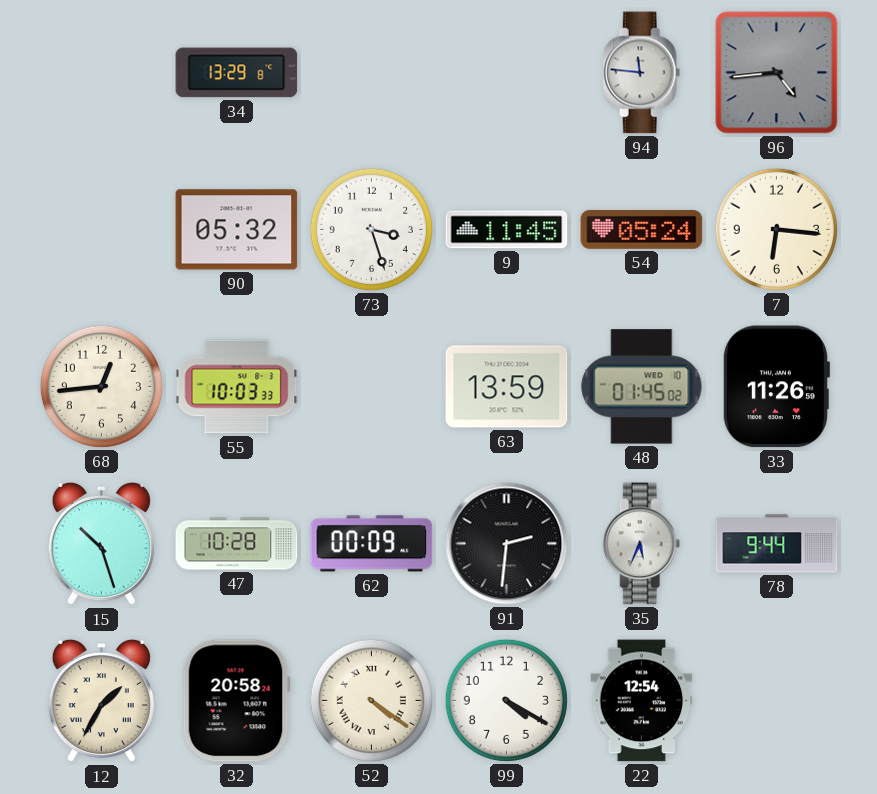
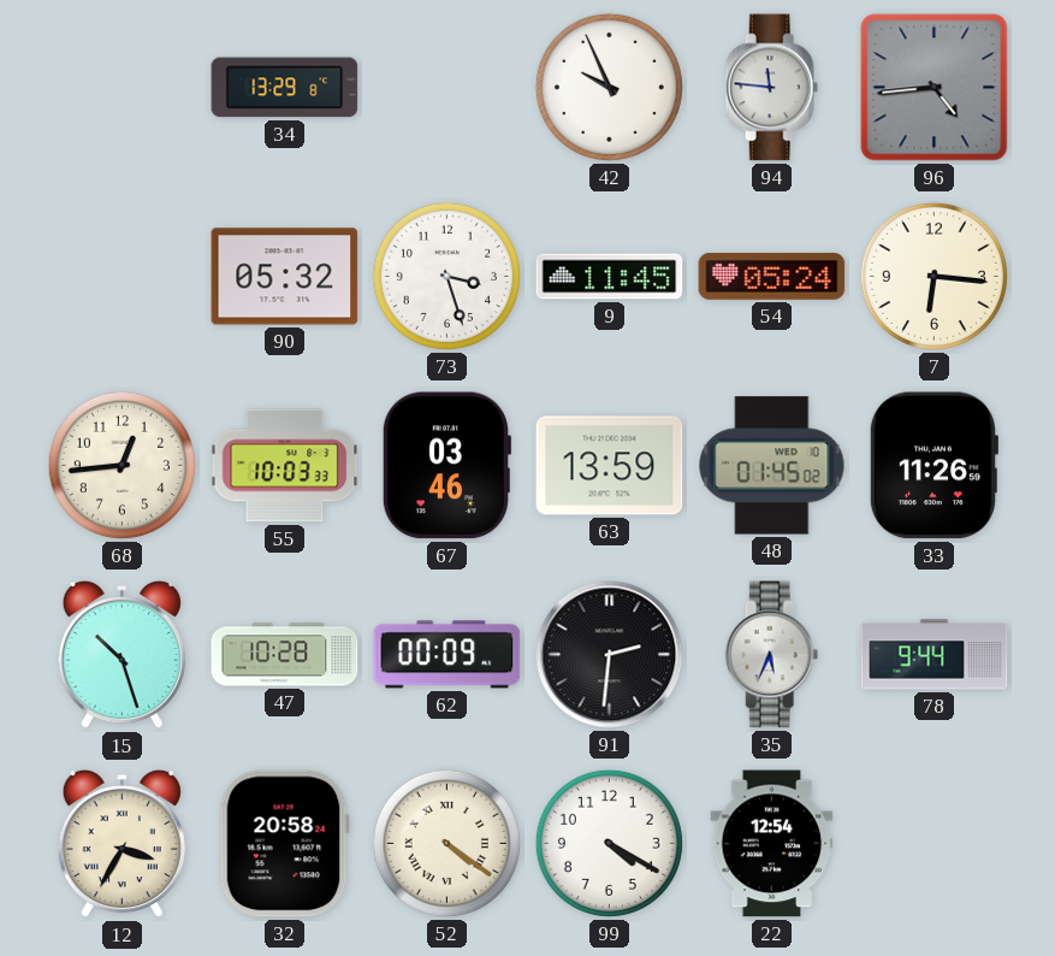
42: none -> 9:56
67: none -> 03:46
12: 1:35 -> 3:35
